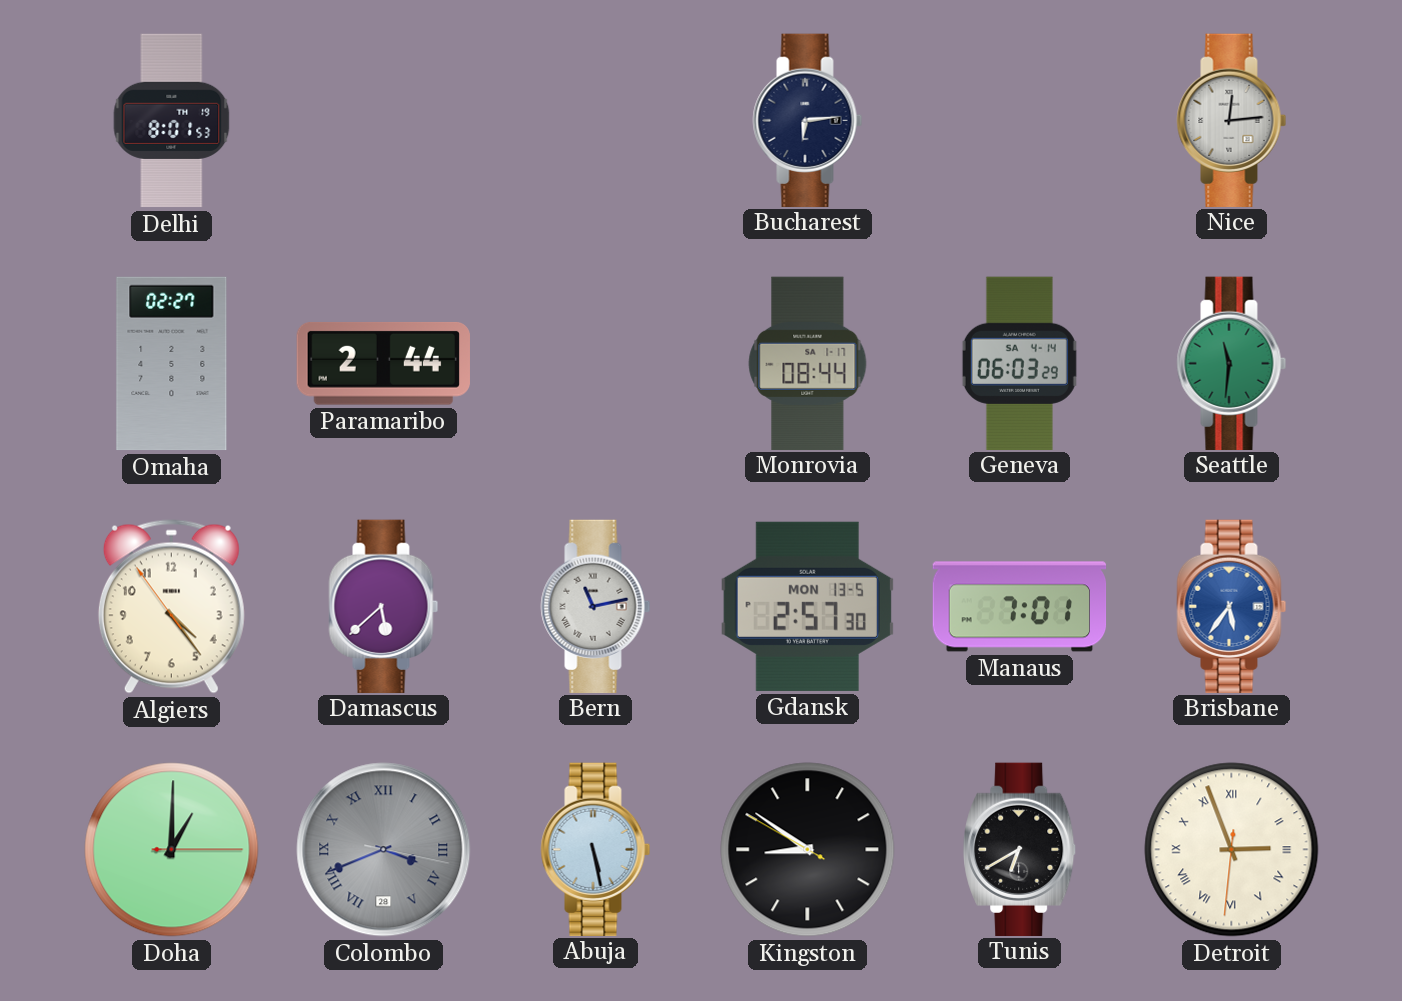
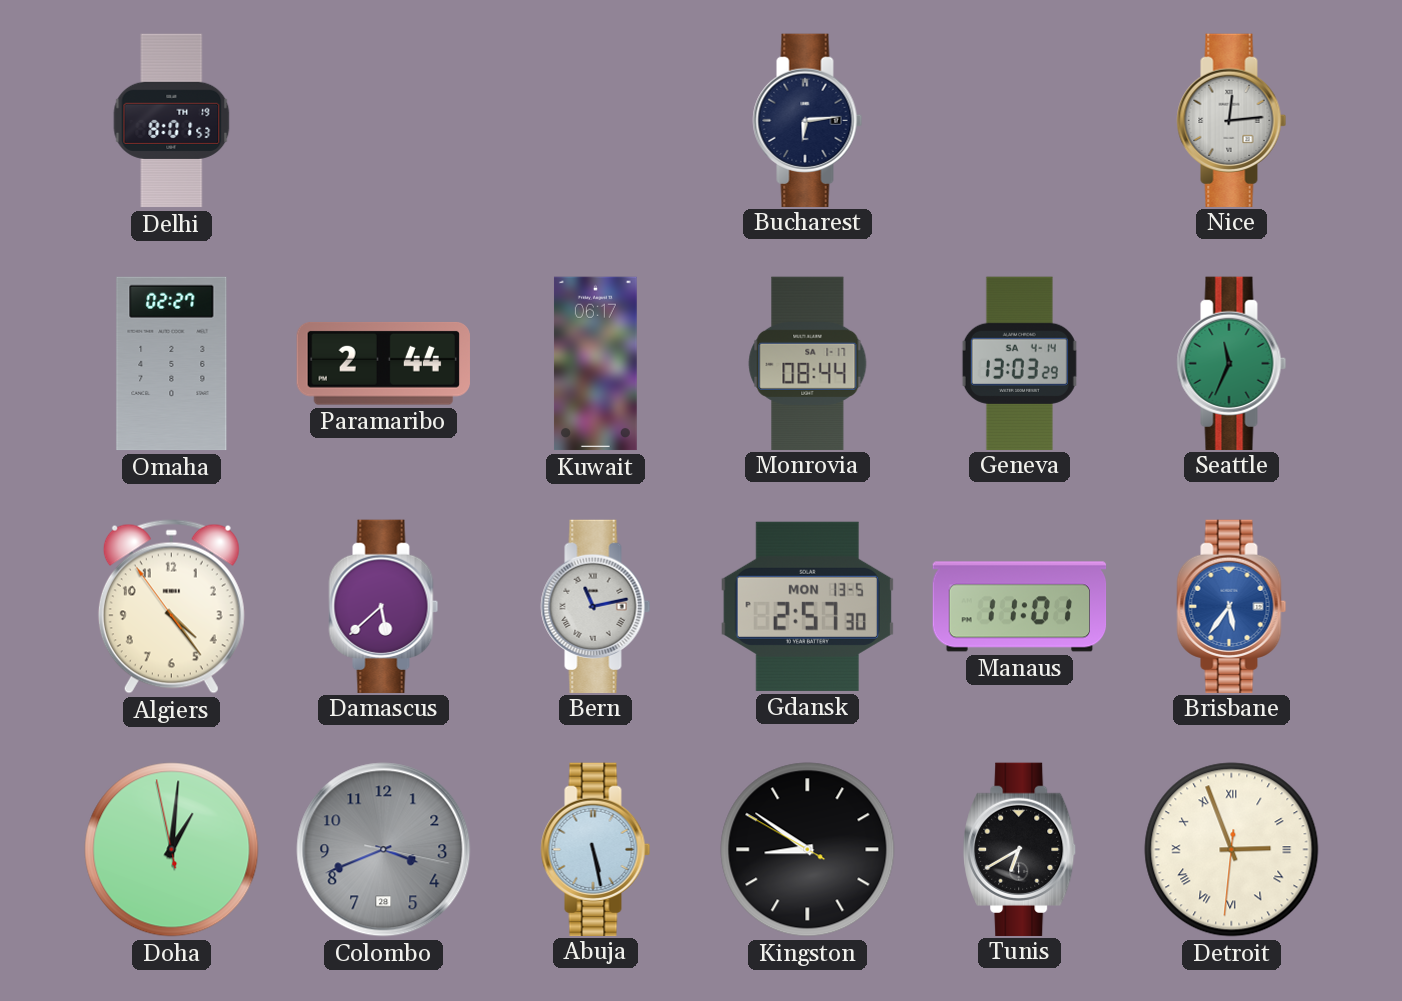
Kuwait: none -> 06:17
Geneva: 06:03 -> 13:03
Seattle: 11:31 -> 11:34
Manaus: 7:01 -> 11:01
Doha: 1:00:15 -> 1:00:58
Colombo numerals: Roman -> Arabic
